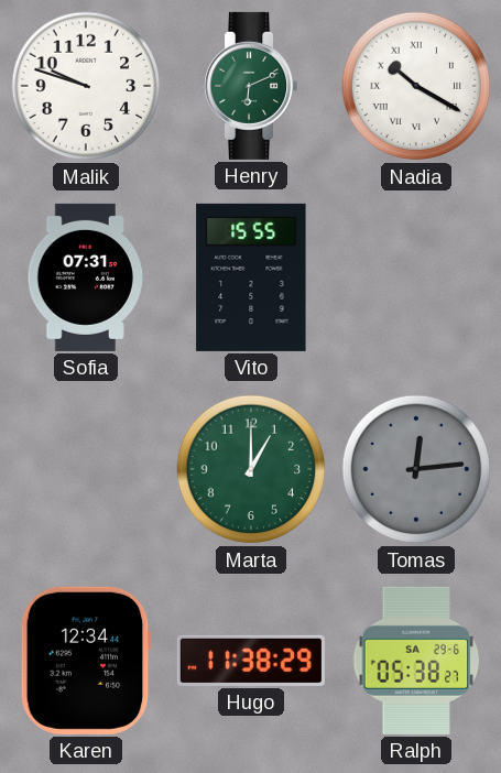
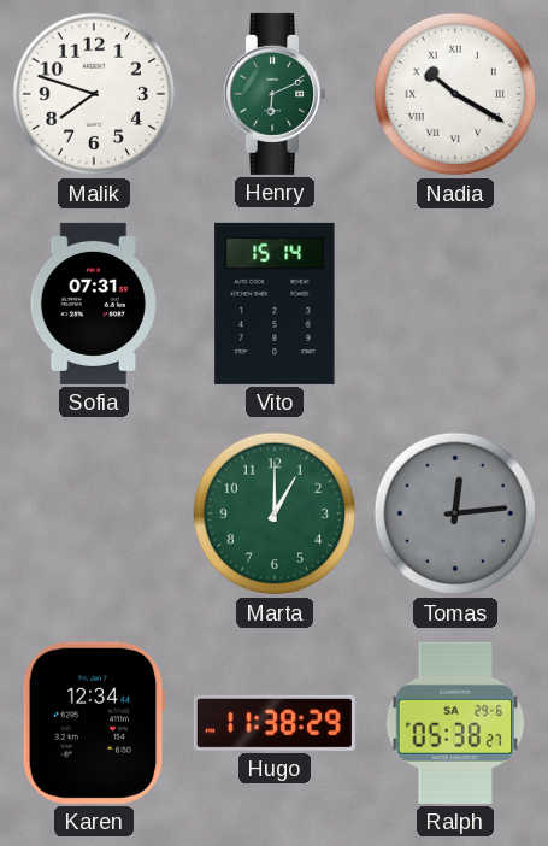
Malik: 9:48 -> 7:48
Vito: 15:55 -> 15:14
